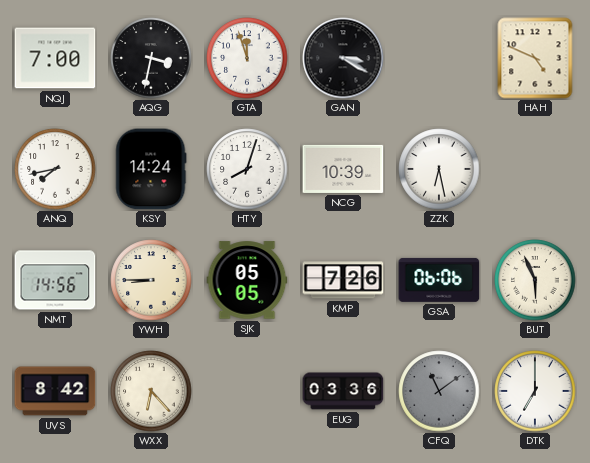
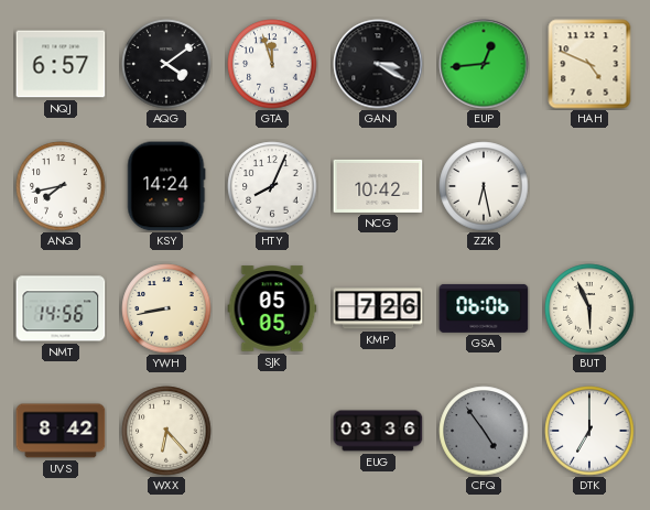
NQJ: 7:00 -> 6:57
AQG: 3:32 -> 4:09
EUP: none -> 12:44
HTY: 8:03 -> 8:04
NCG: 10:39 -> 10:42
YWH: 8:45 -> 8:43
CFQ: 11:09 -> 4:54
